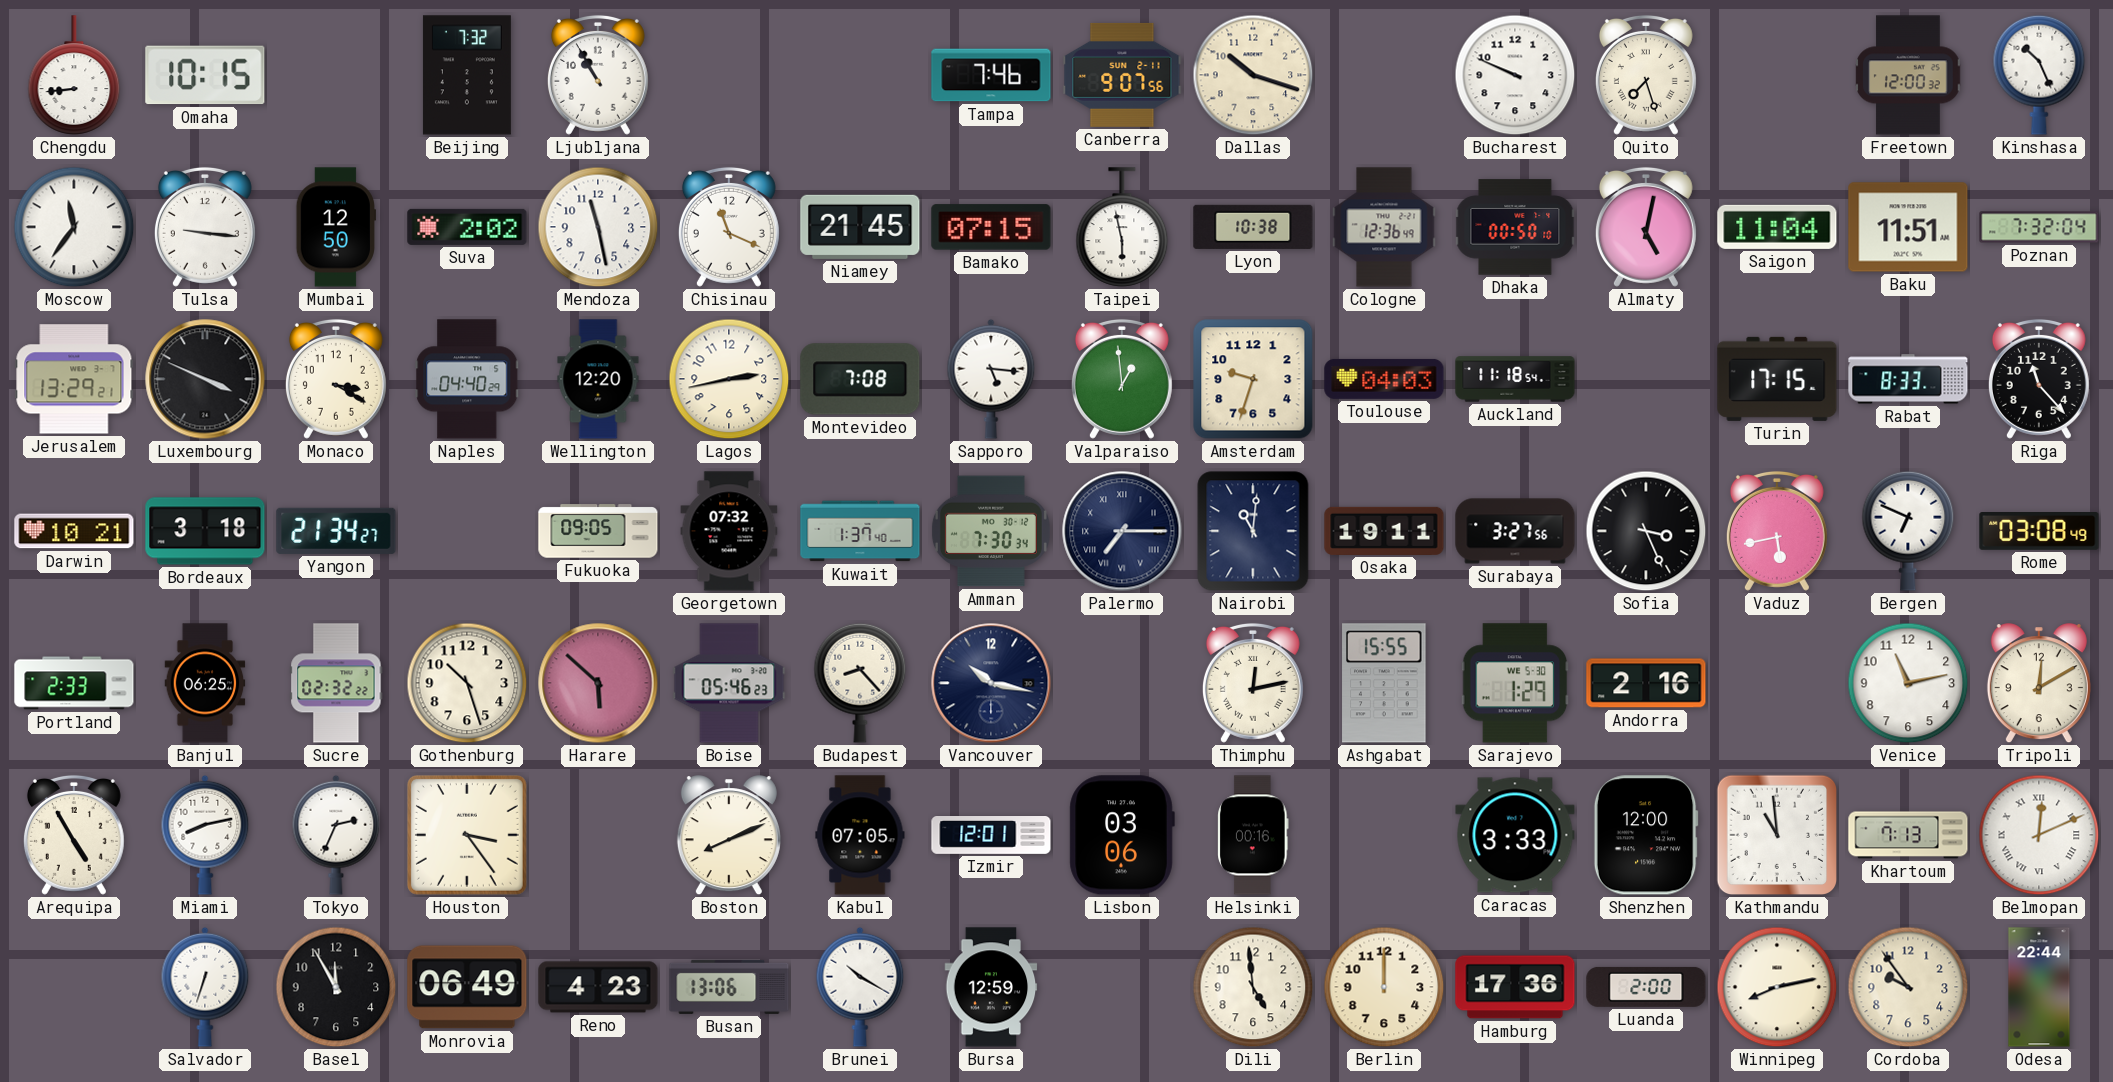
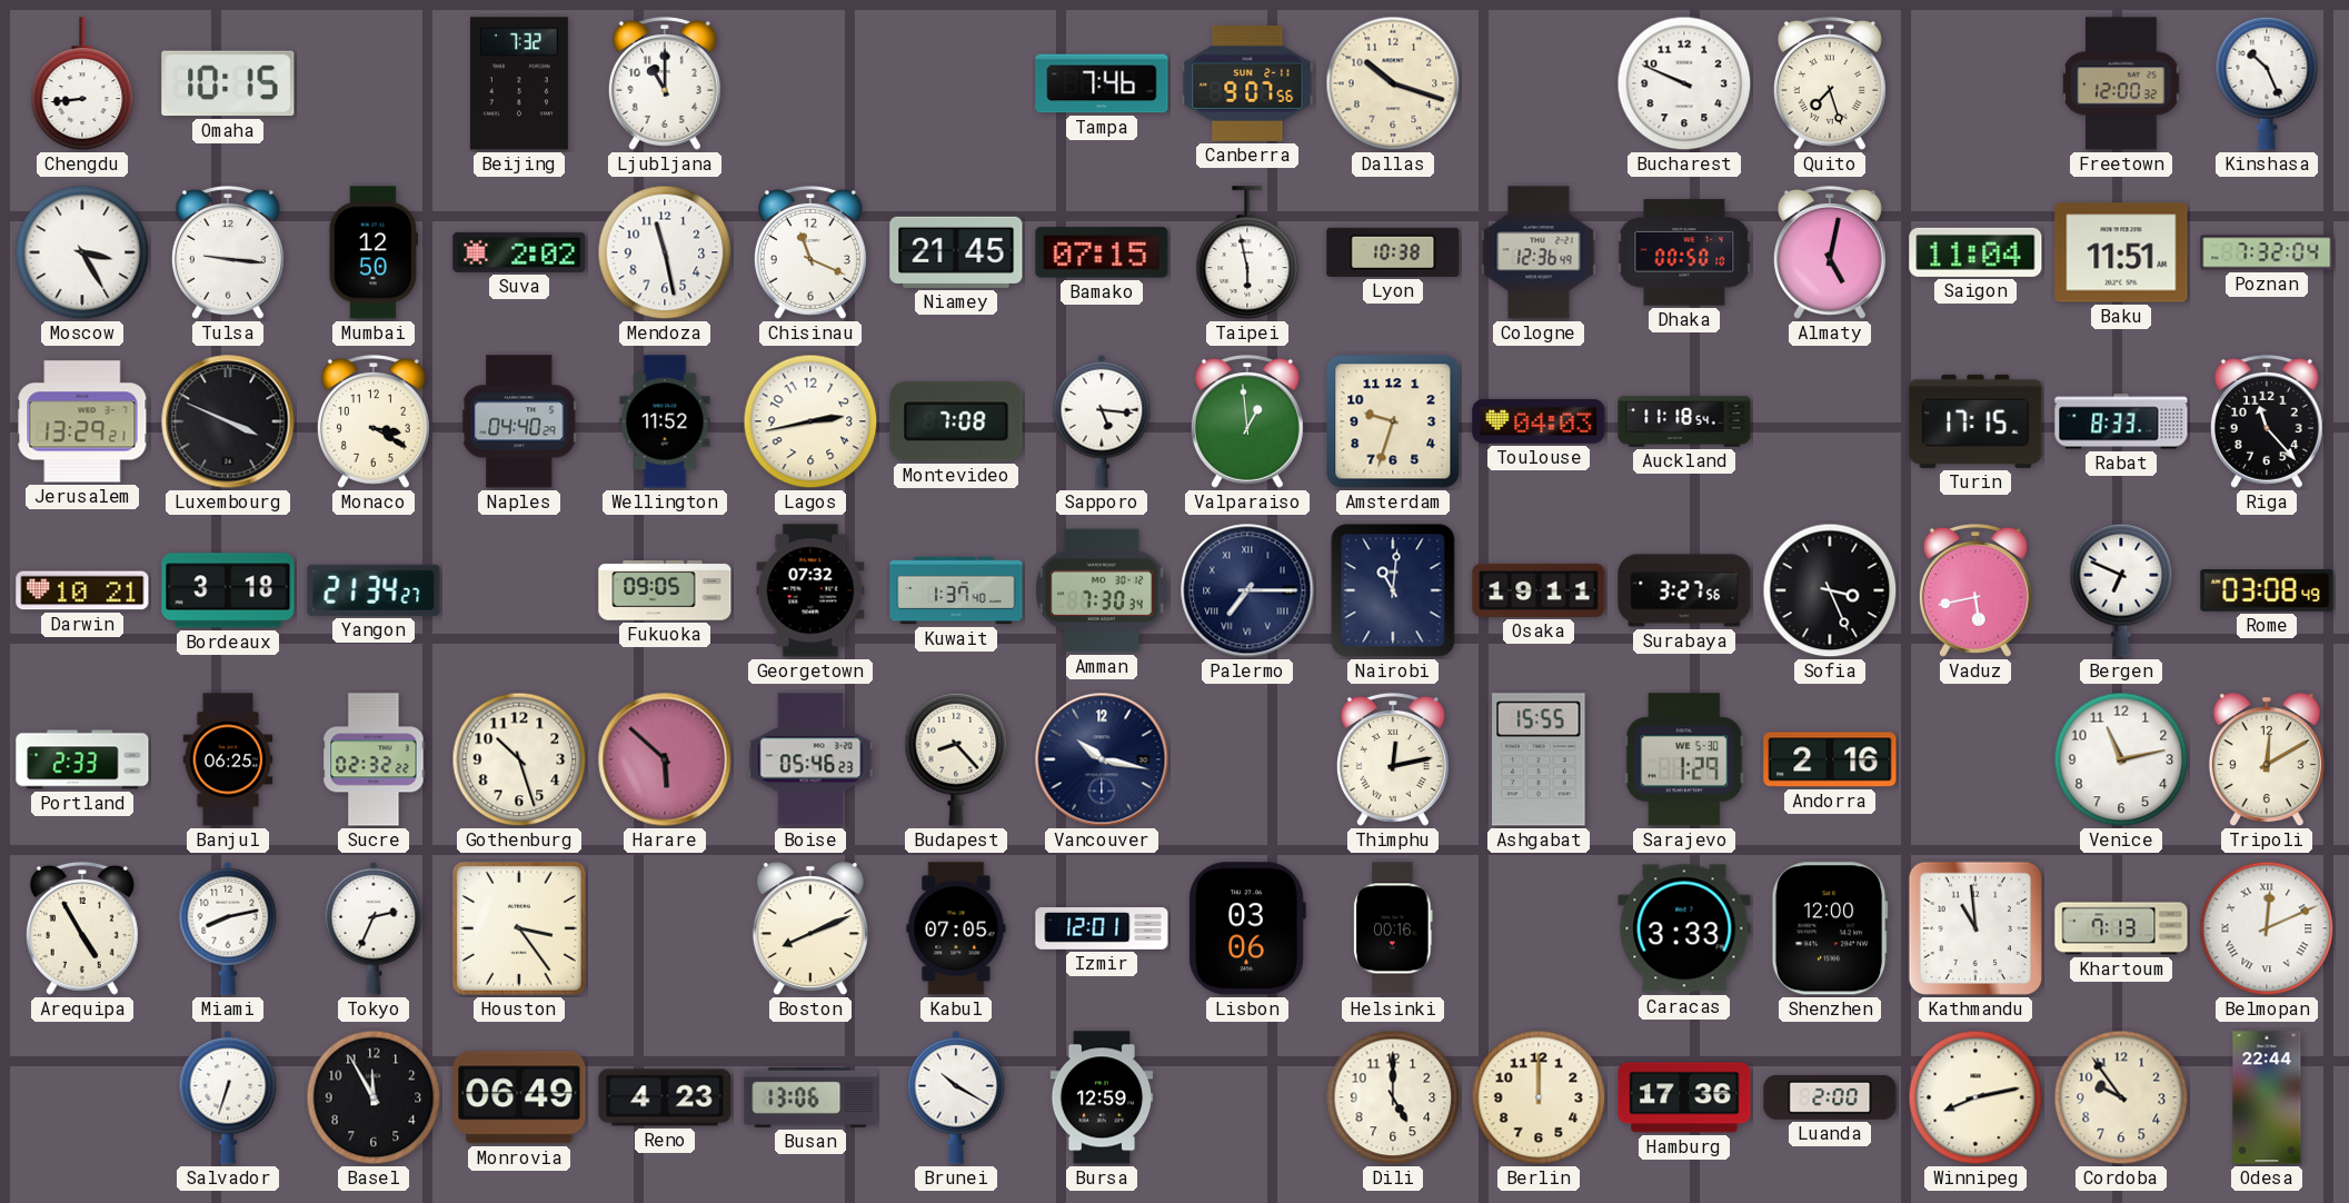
Ljubljana: 10:55 -> 11:00
Moscow: 11:36 -> 3:25
Wellington: 12:20 -> 11:52
Dili: 4:59 -> 5:00
